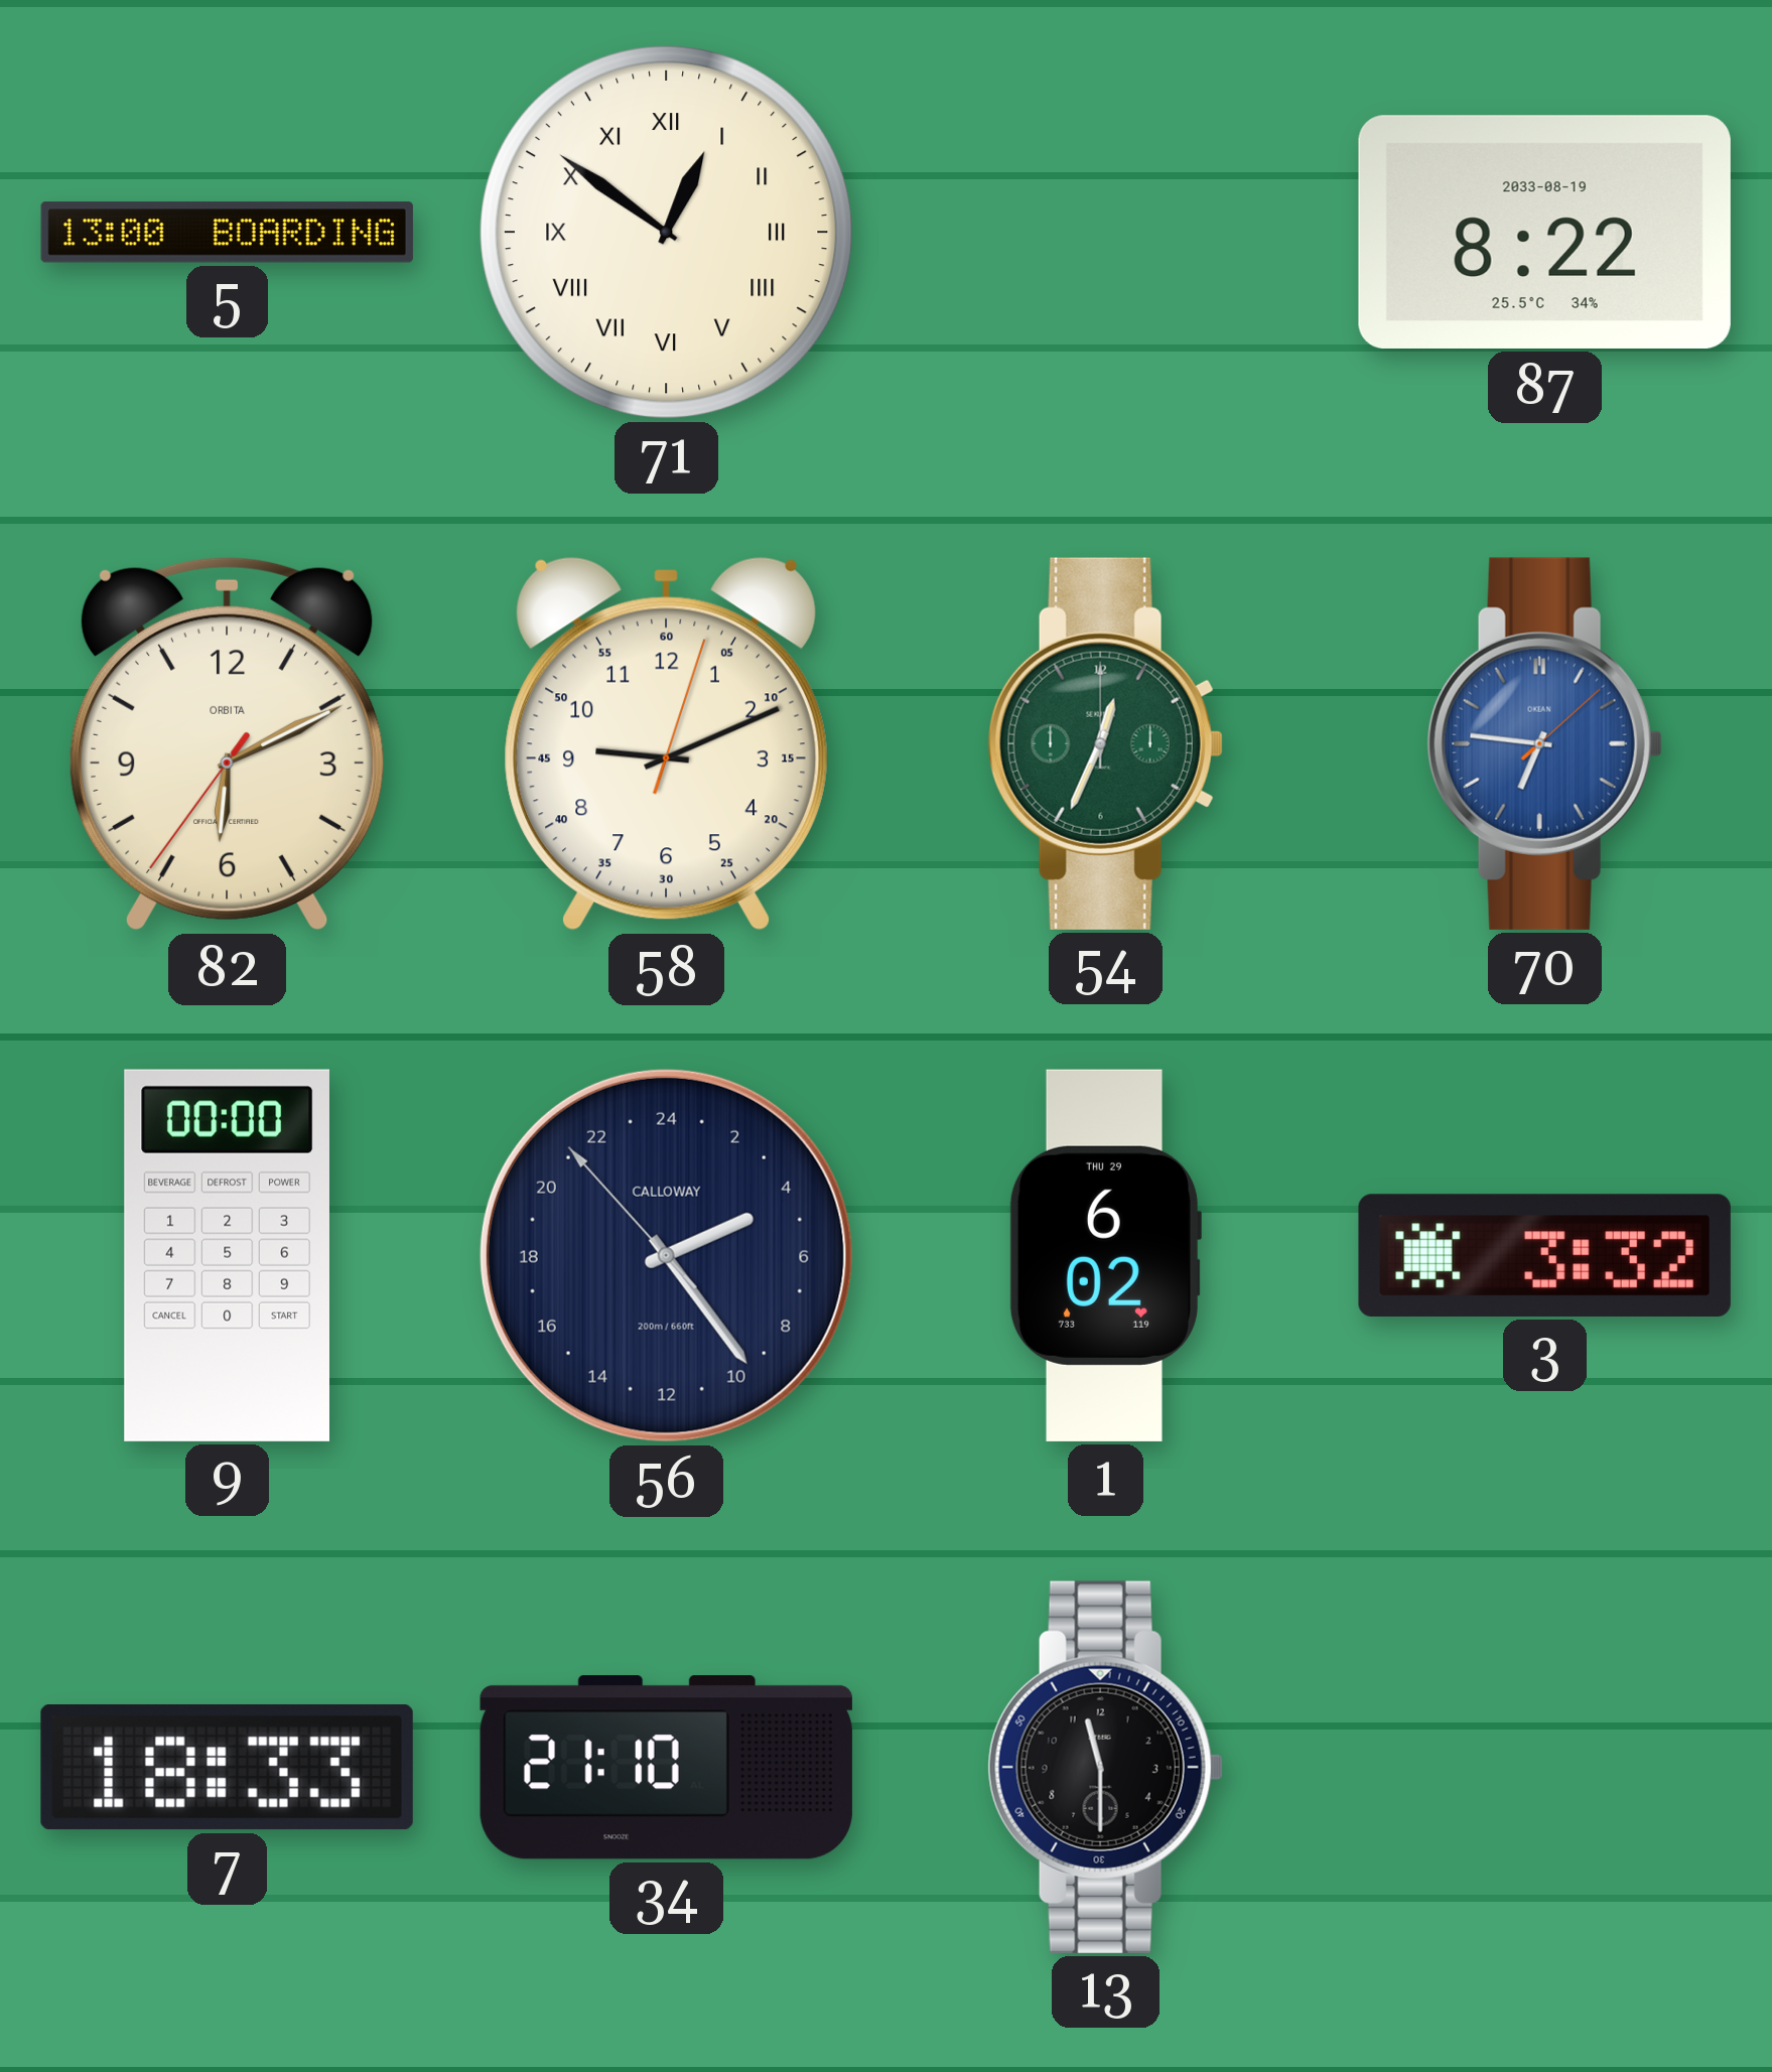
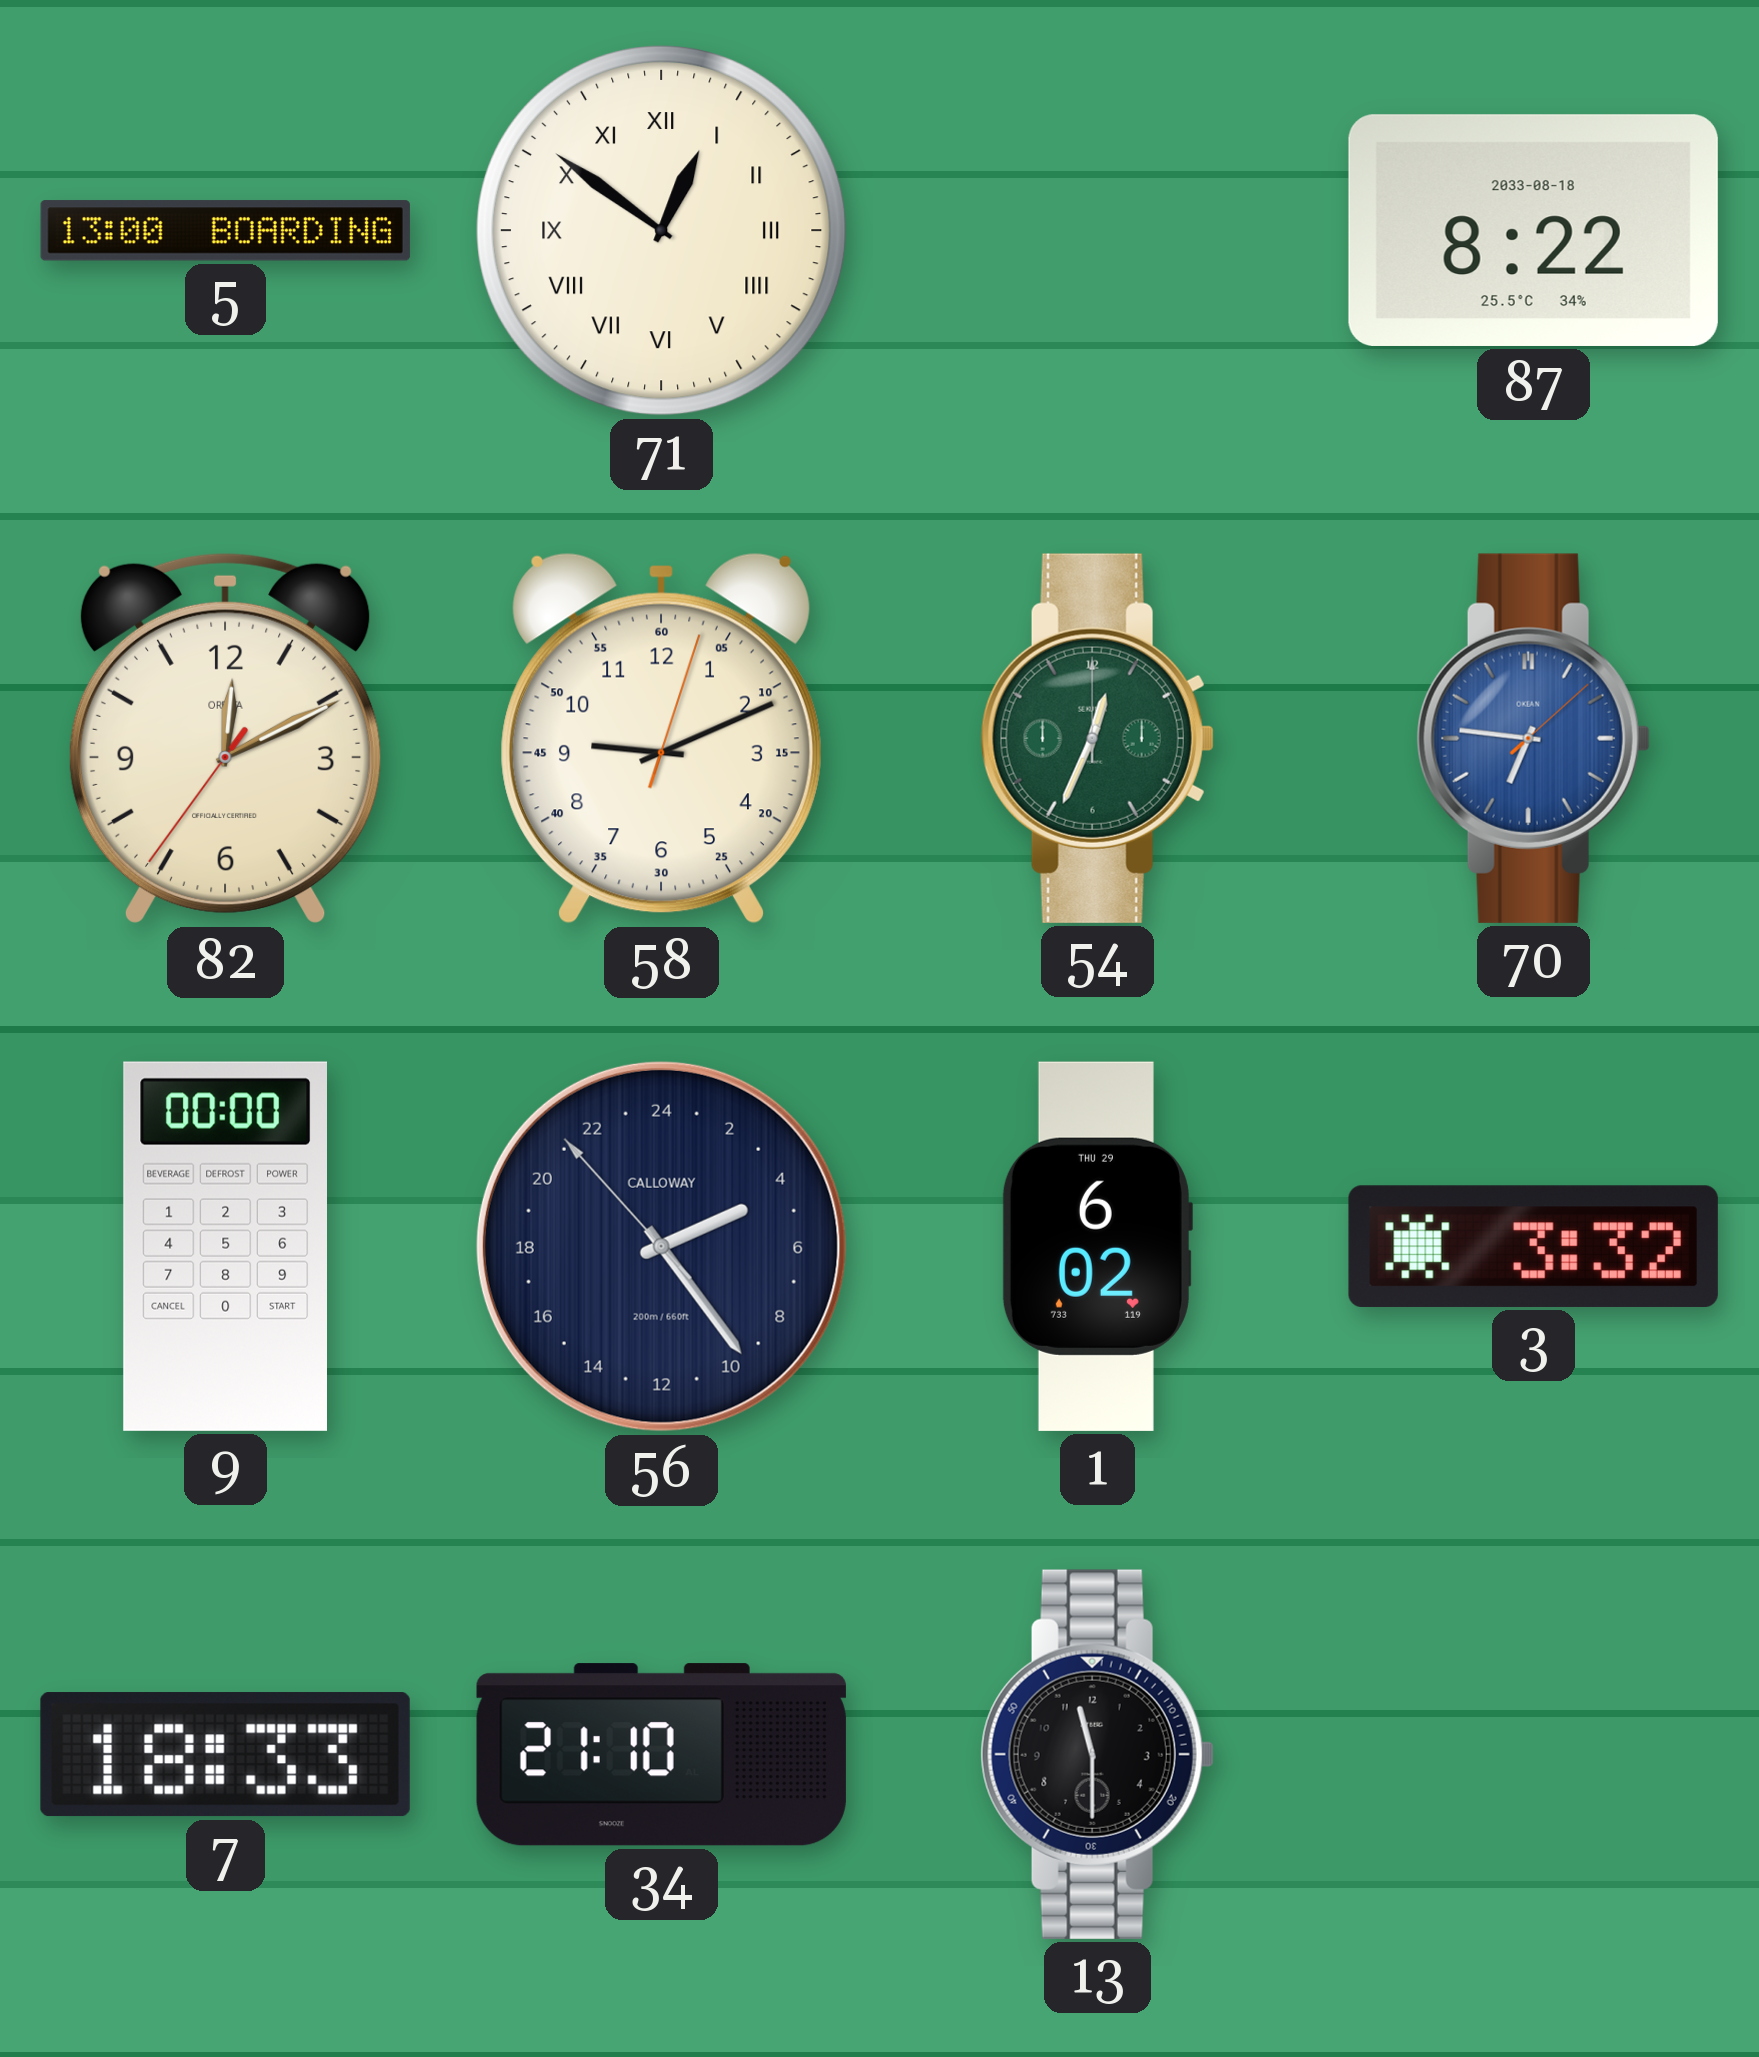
87 date: 2033-08-19 -> 2033-08-18
82: 6:10 -> 12:10
